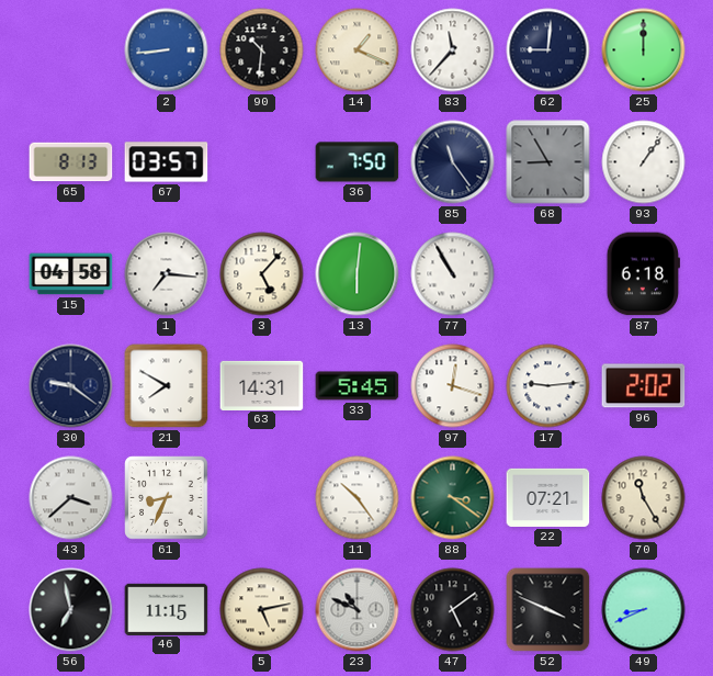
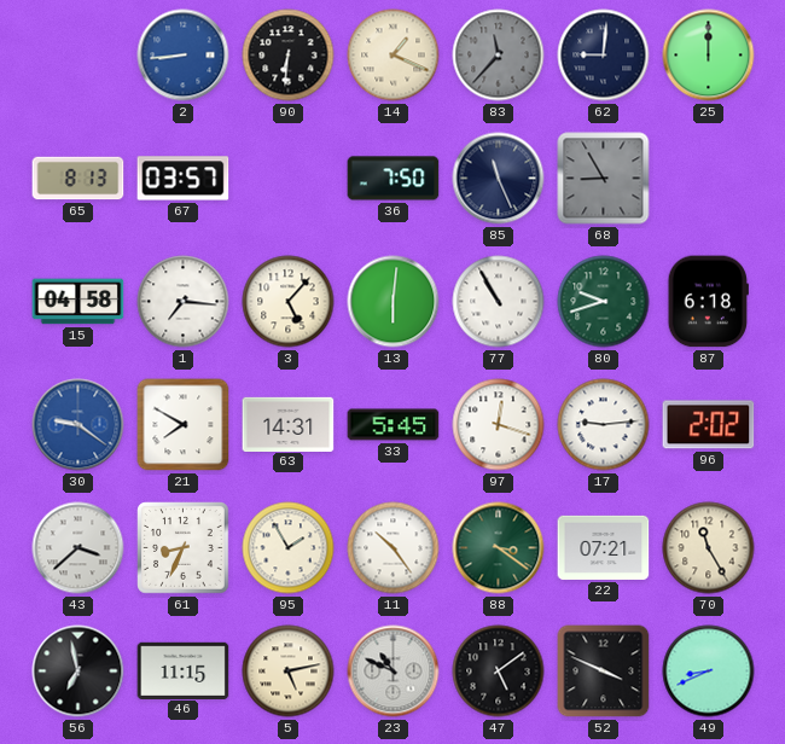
90: 10:31 -> 6:31
83 dial: white -> grey
85: 11:24 -> 11:26
93: 1:06 -> none
80: none -> 9:42
30 dial: navy -> blue
95: none -> 1:55
